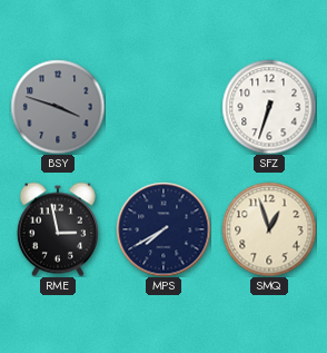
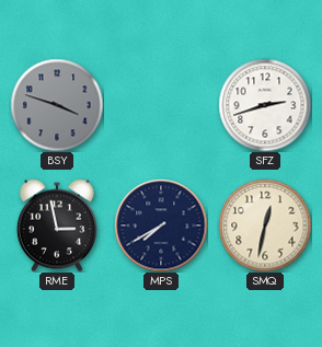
SFZ: 6:33 -> 2:42
SMQ: 12:57 -> 12:32
